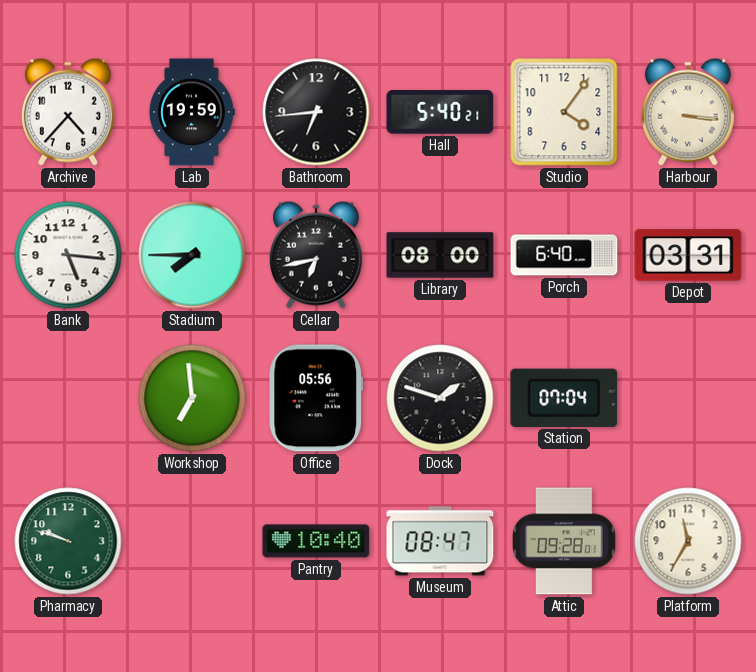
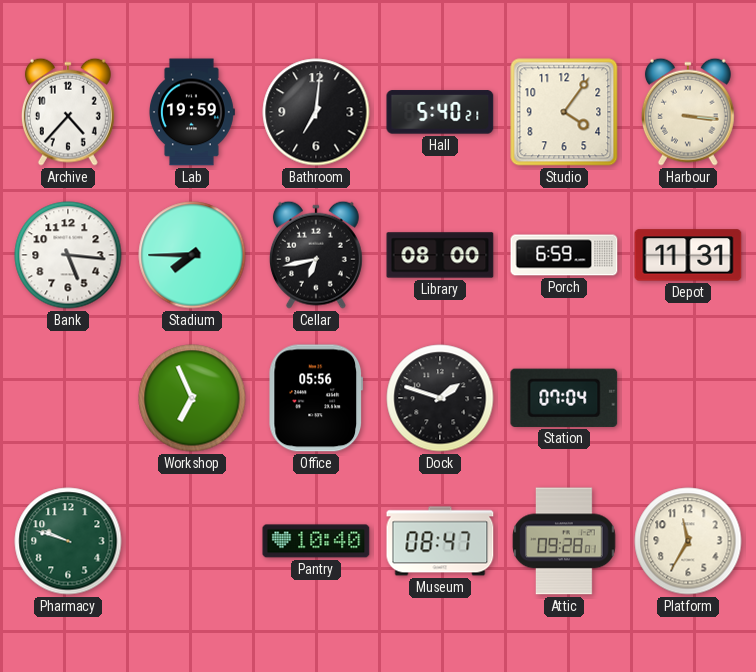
Bathroom: 6:44 -> 7:01
Porch: 6:40 -> 6:59
Depot: 03:31 -> 11:31
Workshop: 6:59 -> 6:56
